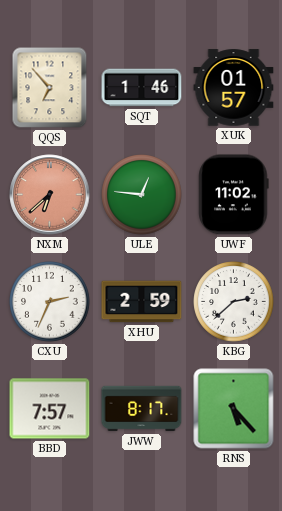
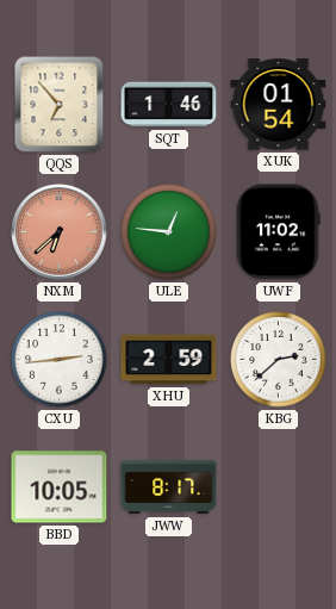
XUK: 01:57 -> 01:54
CXU: 2:34 -> 2:44
BBD: 7:57 -> 10:05
RNS: 5:23 -> none
